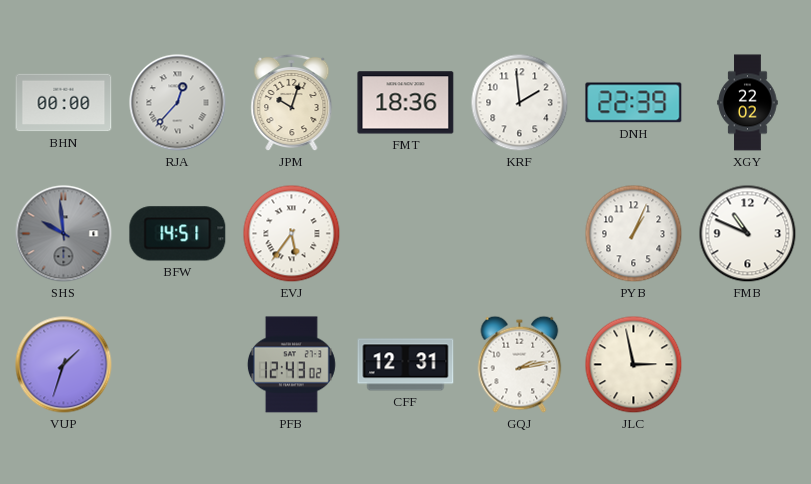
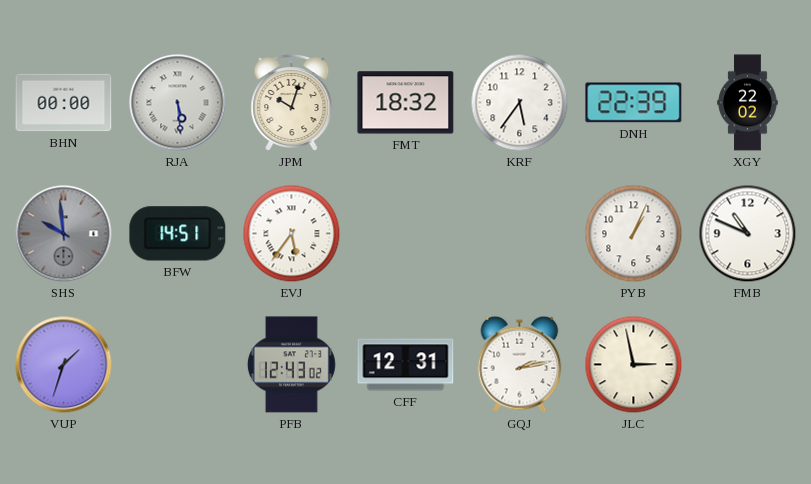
RJA: 12:37 -> 5:29
FMT: 18:36 -> 18:32
KRF: 1:59 -> 5:36
